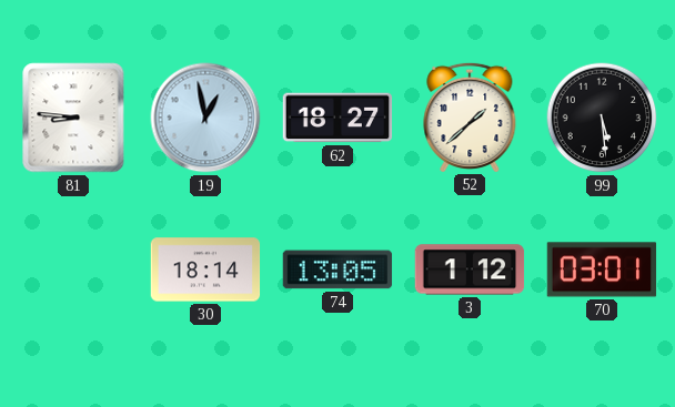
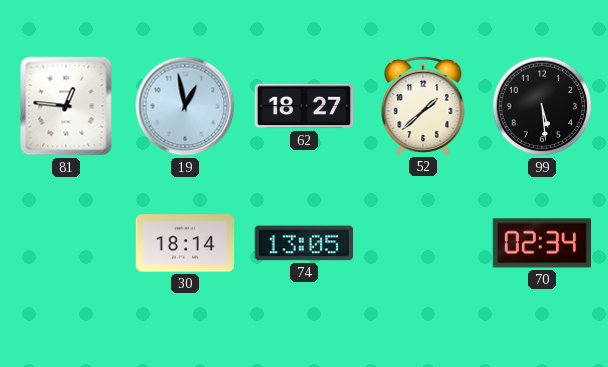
81: 8:46 -> 12:46
3: 1:12 -> none
70: 03:01 -> 02:34
